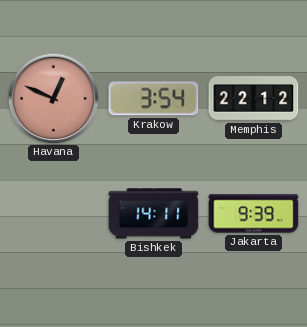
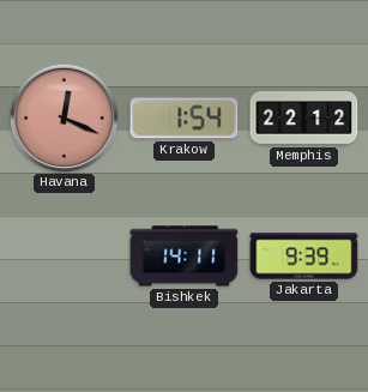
Havana: 12:49 -> 12:19
Krakow: 3:54 -> 1:54
